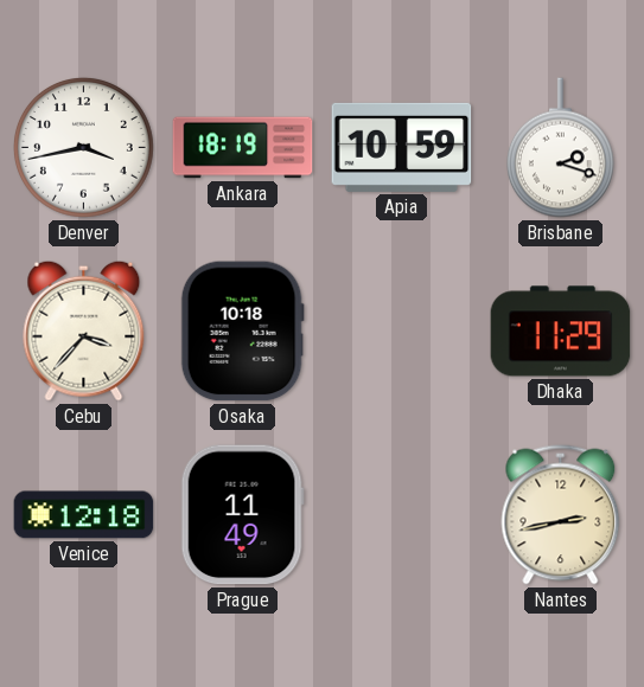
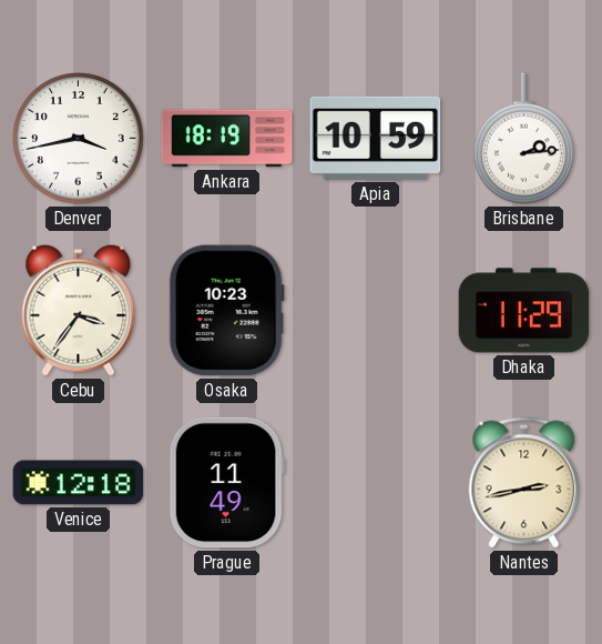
Brisbane: 2:18 -> 2:14
Cebu: 3:37 -> 3:36
Osaka: 10:18 -> 10:23
